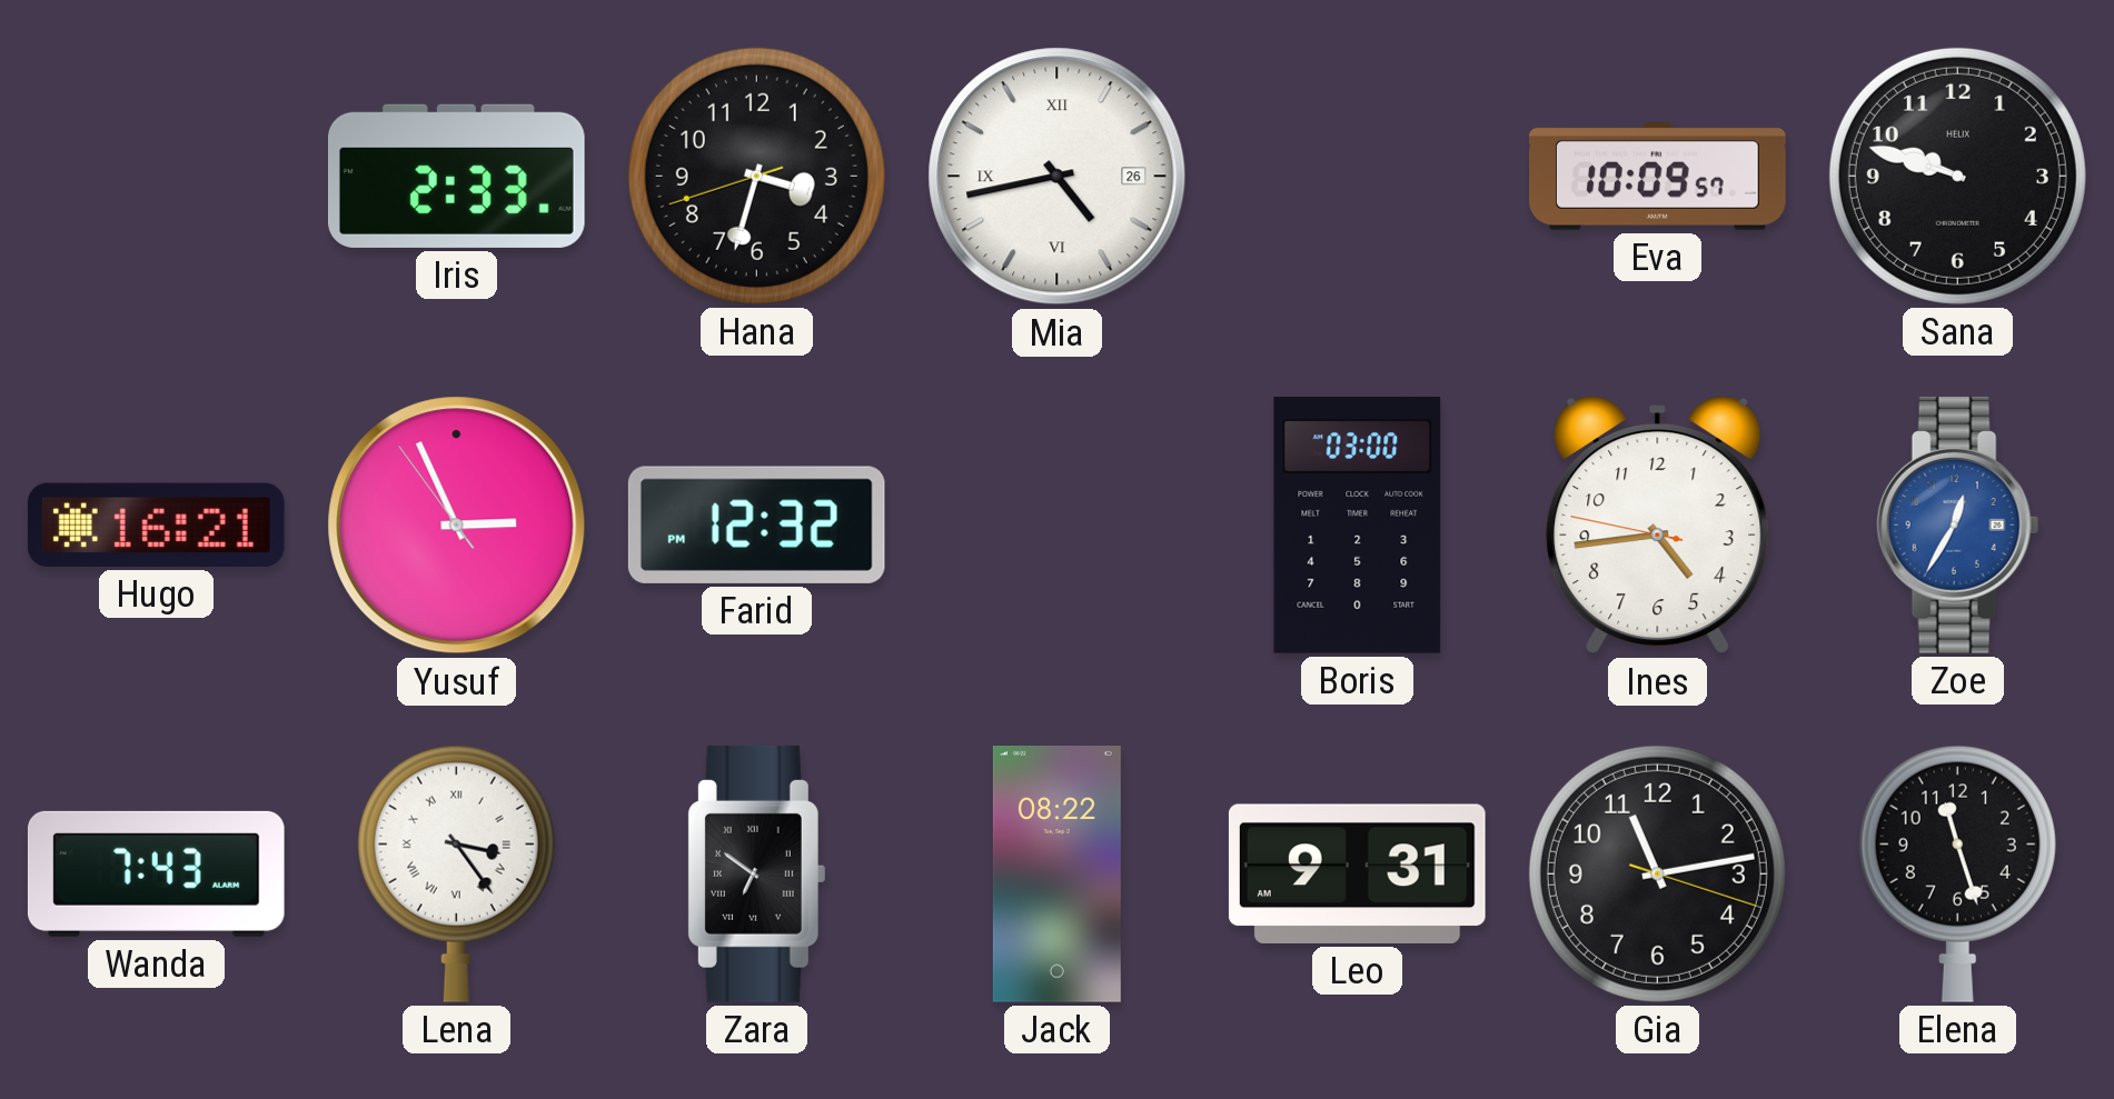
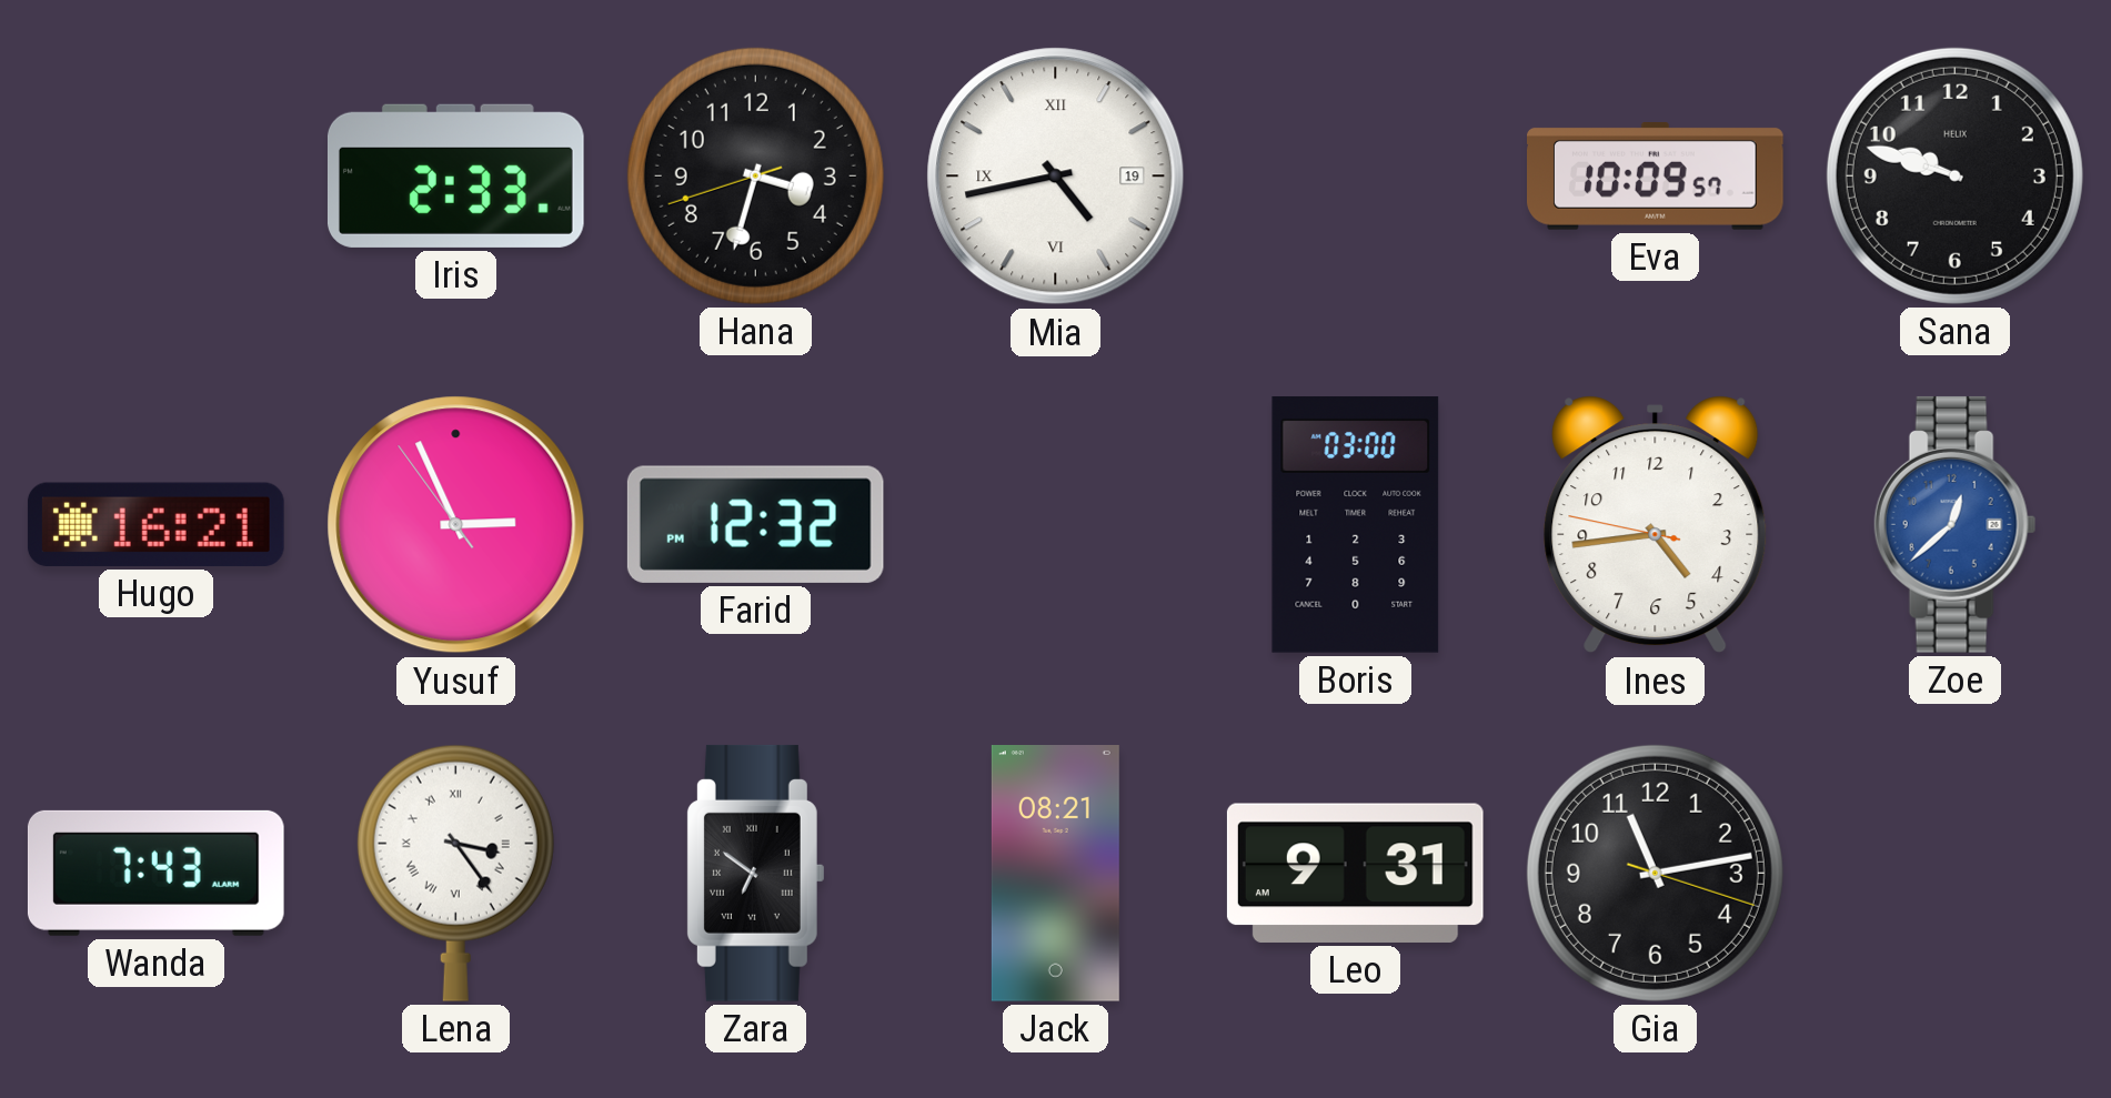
Mia date: 26 -> 19
Zoe: 12:35 -> 12:38
Jack: 08:22 -> 08:21
Elena: 11:27 -> none
